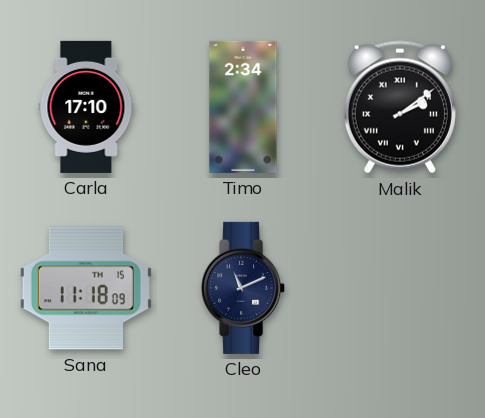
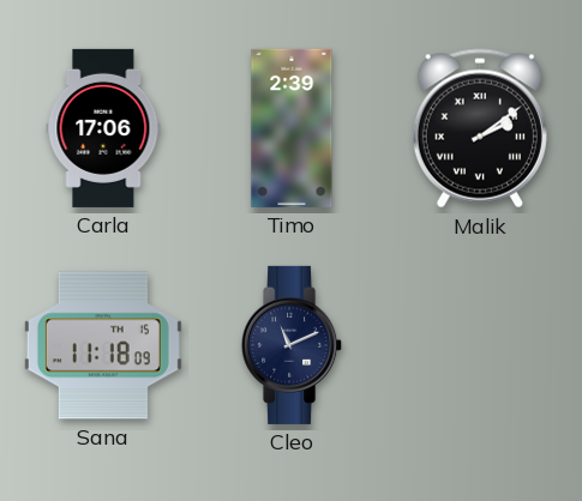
Carla: 17:10 -> 17:06
Timo: 2:34 -> 2:39
